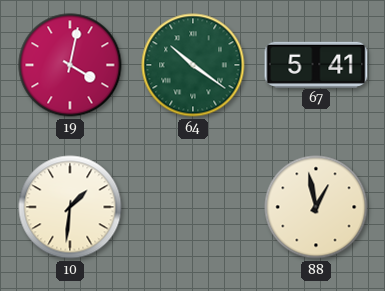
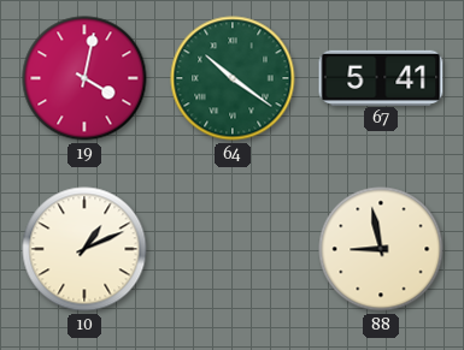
10: 1:31 -> 1:11
88: 12:58 -> 8:58
